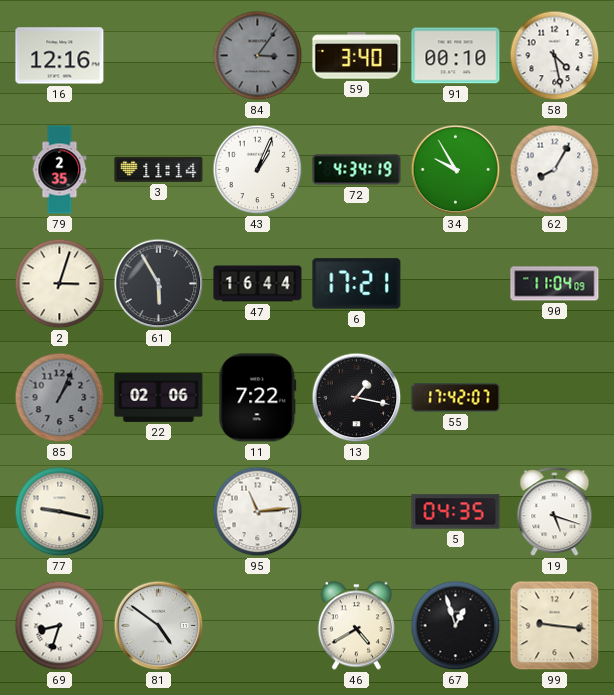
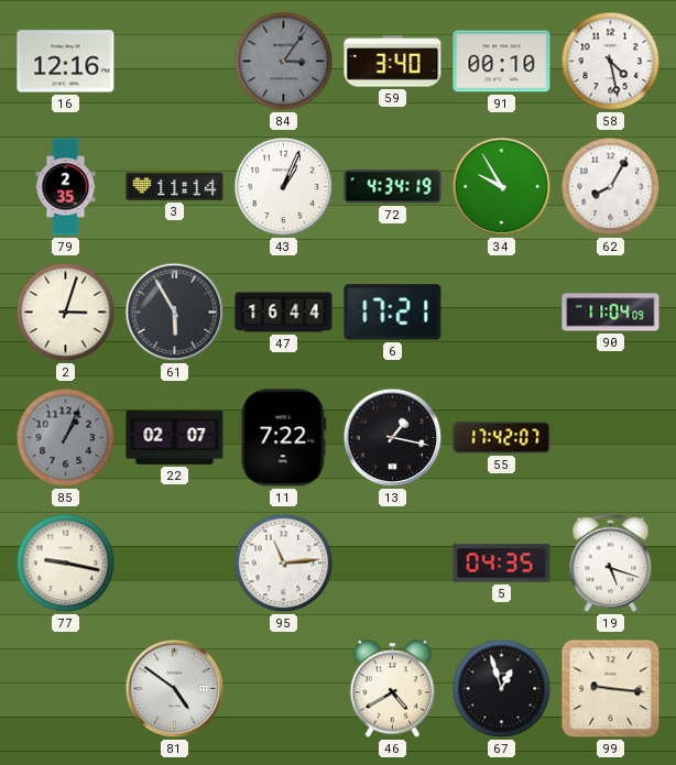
22: 02:06 -> 02:07
69: 8:33 -> none
